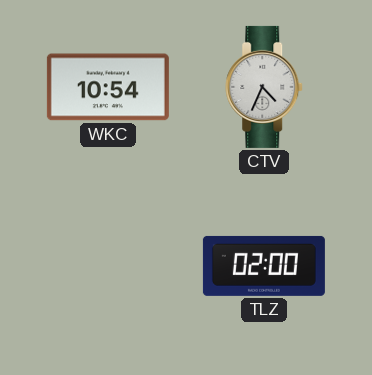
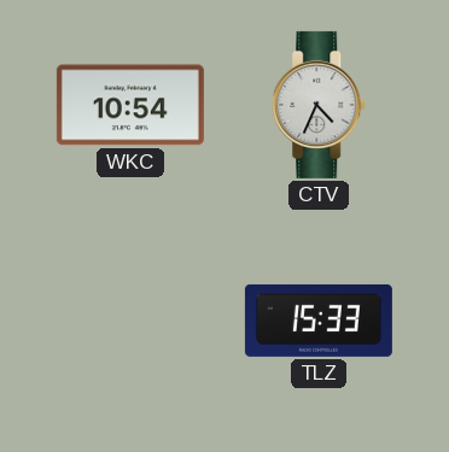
TLZ: 02:00 -> 15:33
